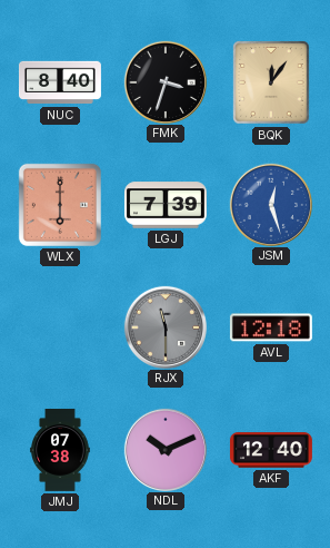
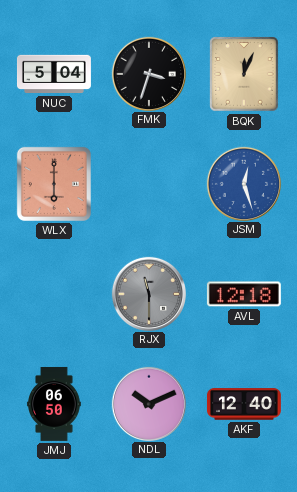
NUC: 8:40 -> 5:04
BQK: 12:06 -> 12:04
LGJ: 7:39 -> none
JMJ: 07:38 -> 06:50
